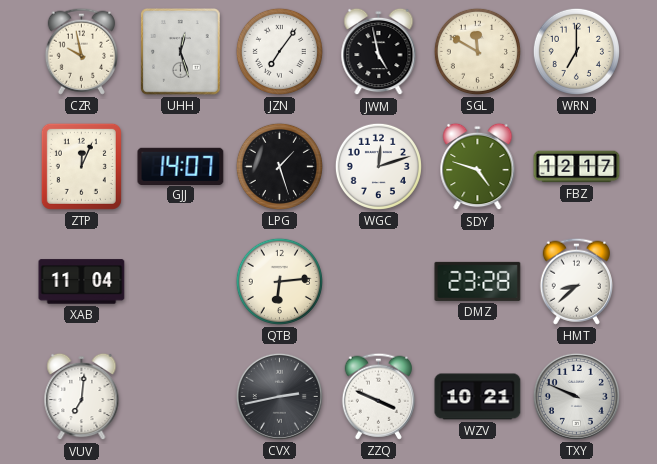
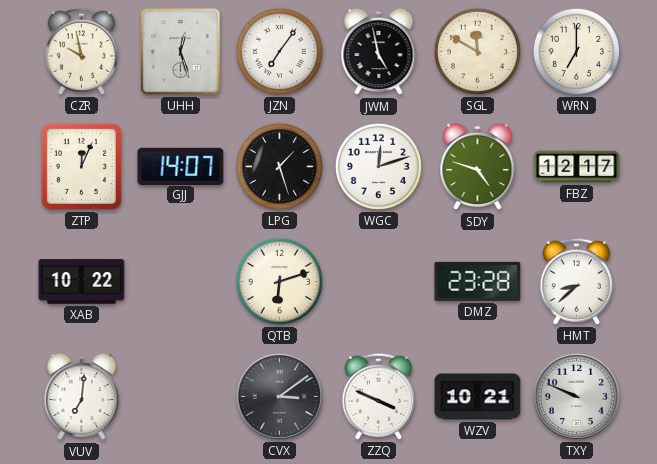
XAB: 11:04 -> 10:22
QTB: 6:14 -> 6:12
CVX: 2:43 -> 3:09
